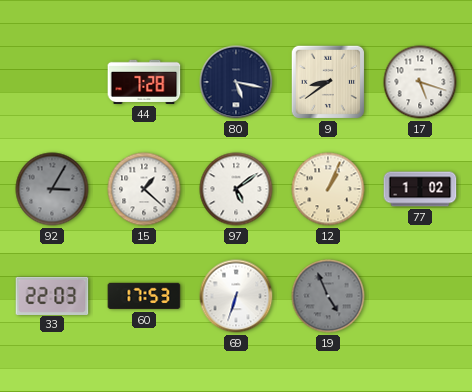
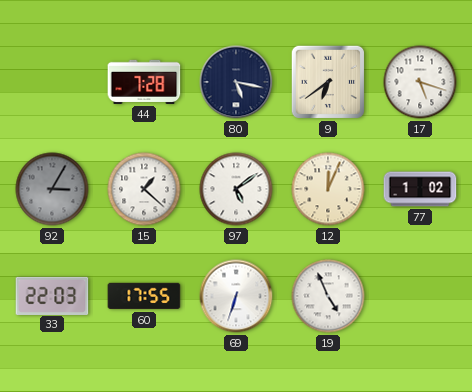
9: 8:39 -> 6:39
12: 1:04 -> 12:04
60: 17:53 -> 17:55
19 dial: grey -> white
